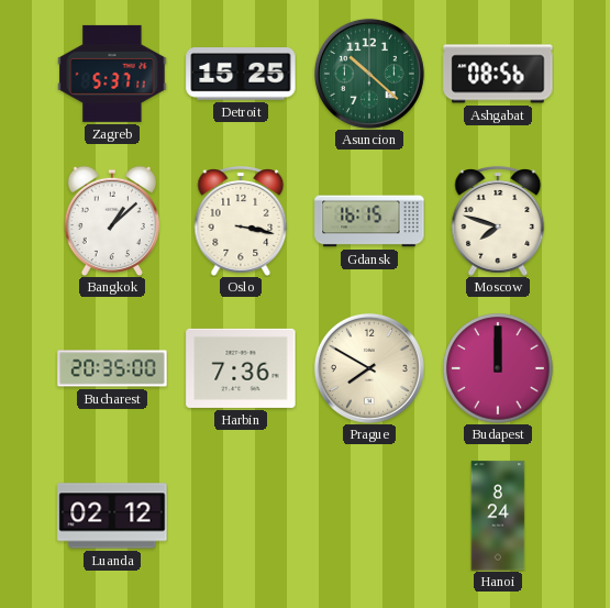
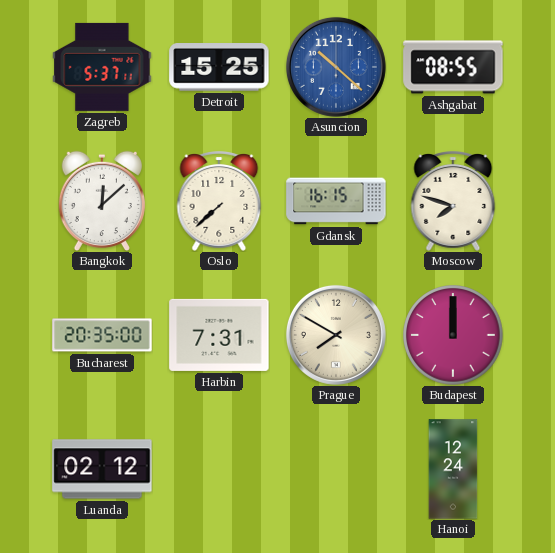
Asuncion dial: green -> blue
Ashgabat: 08:56 -> 08:55
Bangkok: 1:08 -> 12:08
Oslo: 3:17 -> 7:38
Harbin: 7:36 -> 7:31
Hanoi: 8:24 -> 12:24
